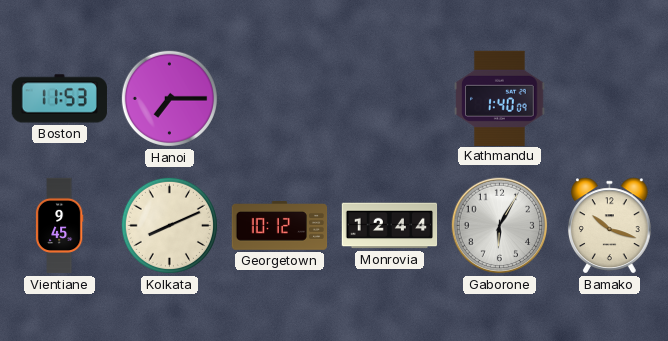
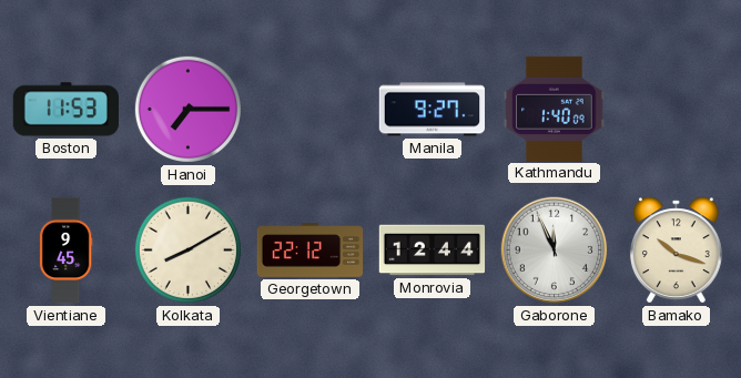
Manila: none -> 9:27
Kolkata: 8:11 -> 8:10
Georgetown: 10:12 -> 22:12
Gaborone: 6:05 -> 11:56
